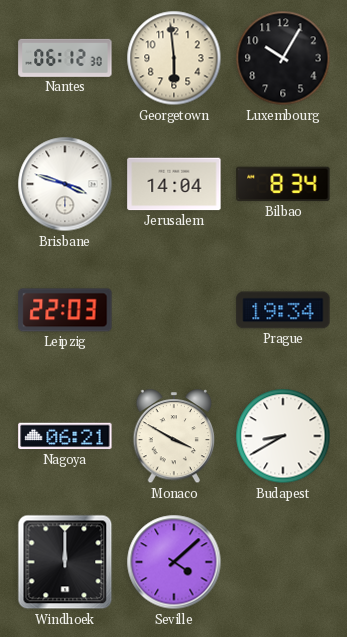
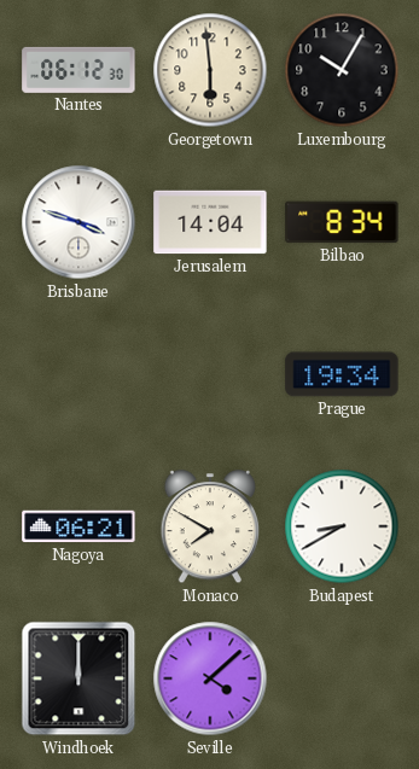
Leipzig: 22:03 -> none
Monaco: 3:50 -> 7:50
